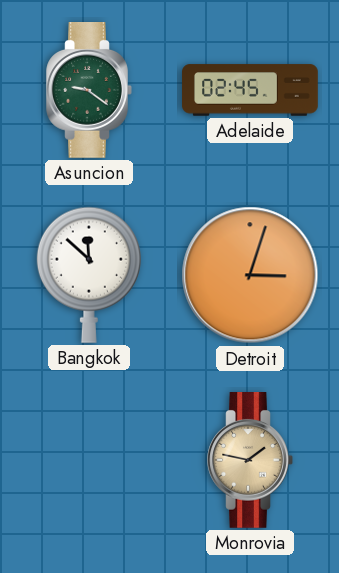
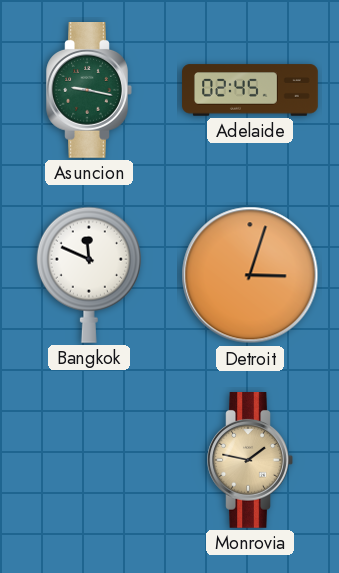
Asuncion: 9:21 -> 9:17
Bangkok: 11:52 -> 11:49
